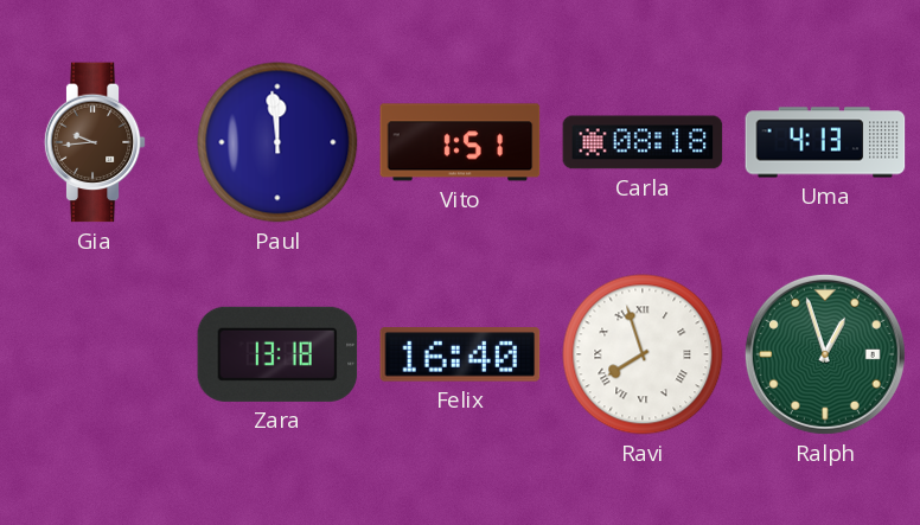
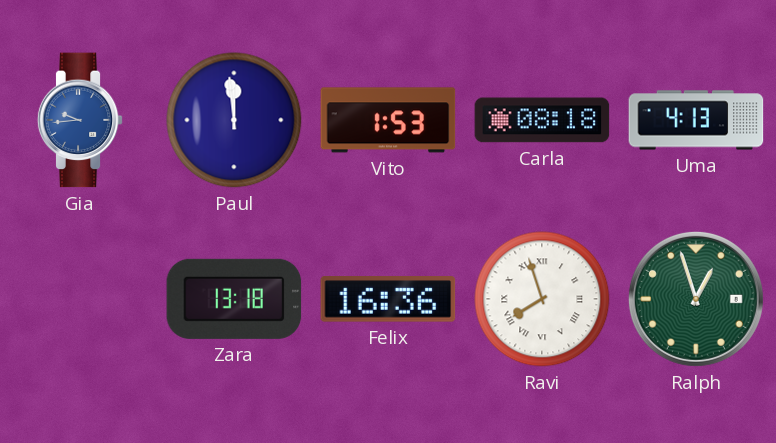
Gia dial: brown -> blue
Vito: 1:51 -> 1:53
Felix: 16:40 -> 16:36
